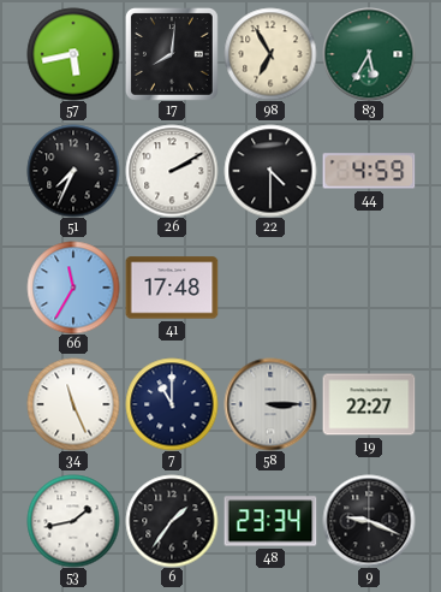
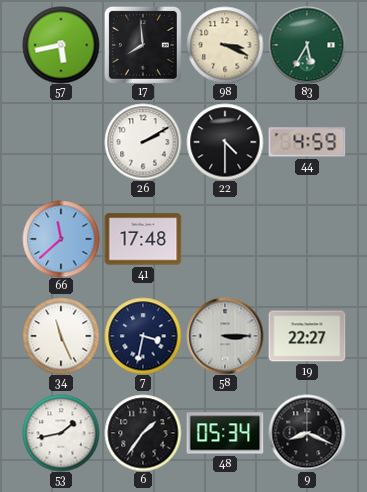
17: 8:01 -> 7:59
98: 6:55 -> 3:19
51: 7:34 -> none
66: 11:35 -> 11:38
7: 11:00 -> 3:32
48: 23:34 -> 05:34
9: 9:19 -> 8:19
